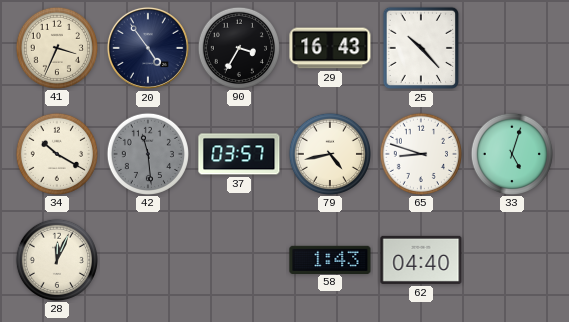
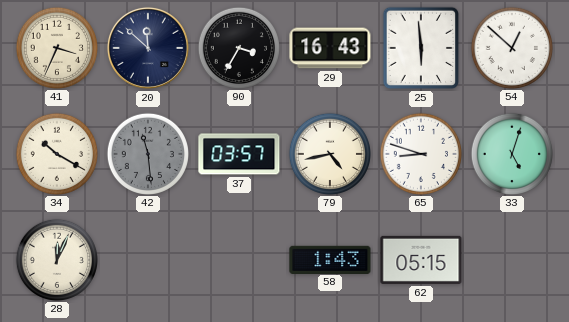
20: 4:54 -> 11:52
25: 10:23 -> 5:59
54: none -> 12:52
62: 04:40 -> 05:15
